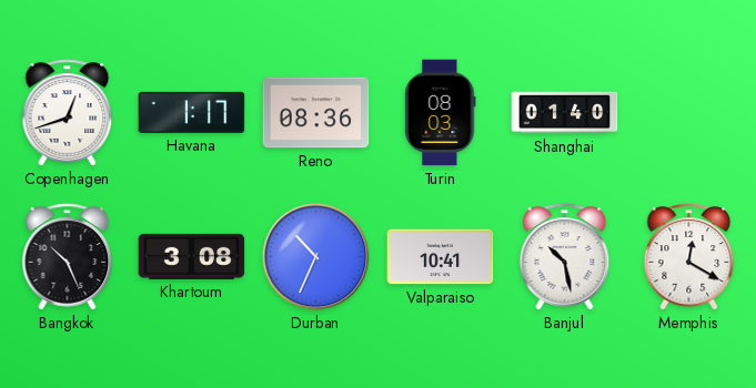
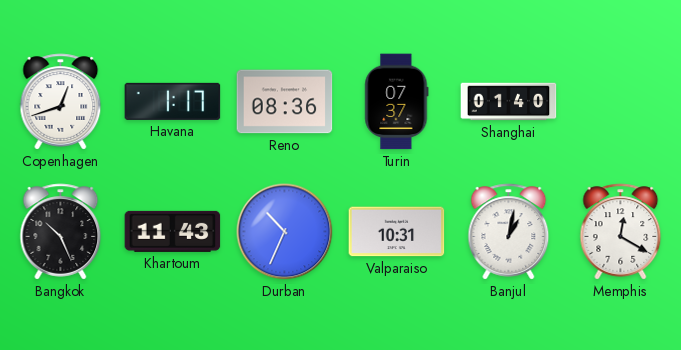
Turin: 08:03 -> 07:37
Khartoum: 3:08 -> 11:43
Valparaiso: 10:41 -> 10:31
Banjul: 10:28 -> 1:02
